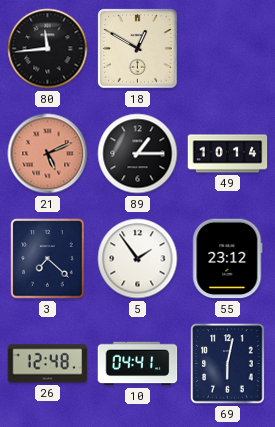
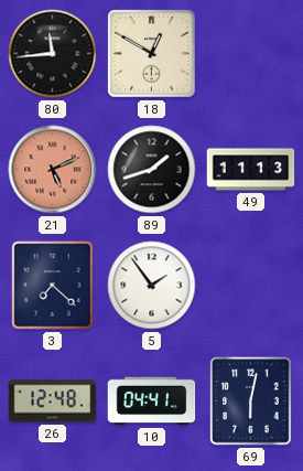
89: 1:15 -> 1:42
49: 10:14 -> 11:13
55: 23:12 -> none
